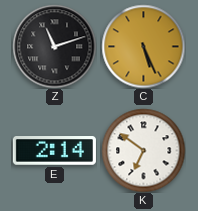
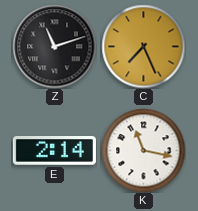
C: 5:26 -> 7:26
K: 6:51 -> 11:17
